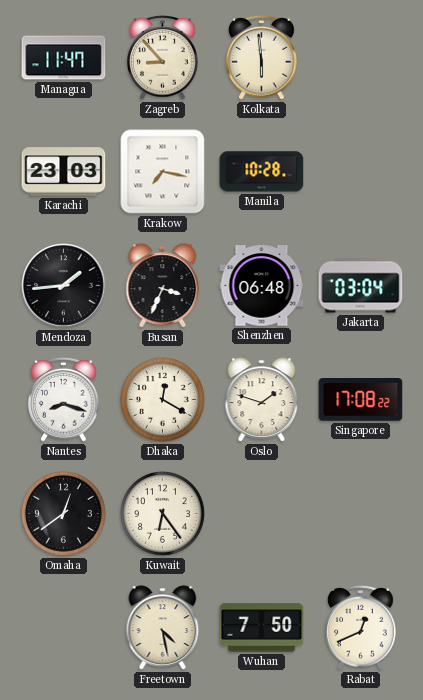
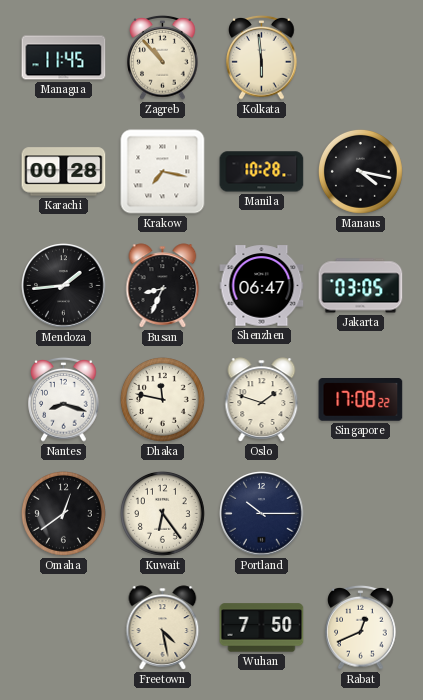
Managua: 11:47 -> 11:45
Zagreb: 8:53 -> 10:53
Karachi: 23:03 -> 00:28
Manaus: none -> 4:17
Busan: 3:34 -> 8:34
Shenzhen: 06:48 -> 06:47
Jakarta: 03:04 -> 03:05
Dhaka: 12:20 -> 11:47
Portland: none -> 10:15
